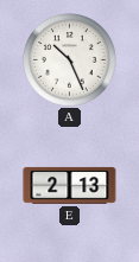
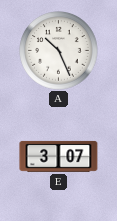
E: 2:13 -> 3:07
